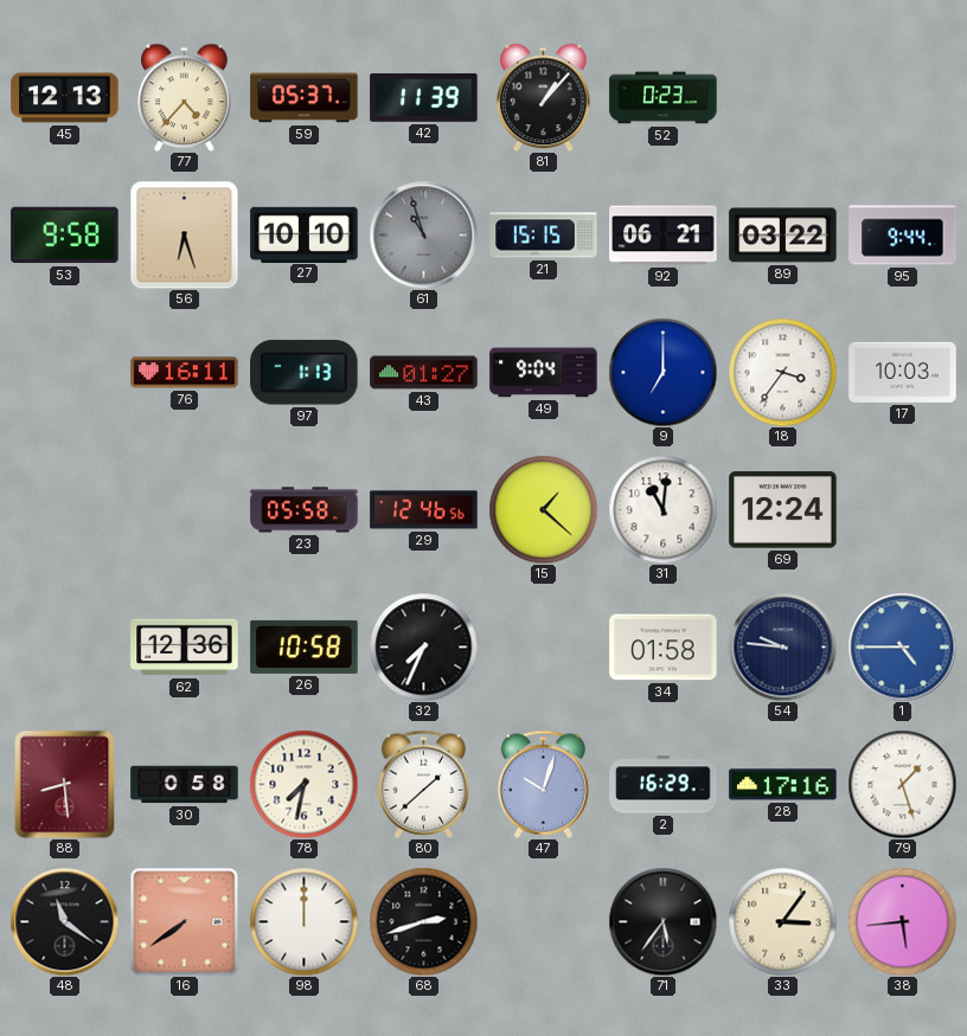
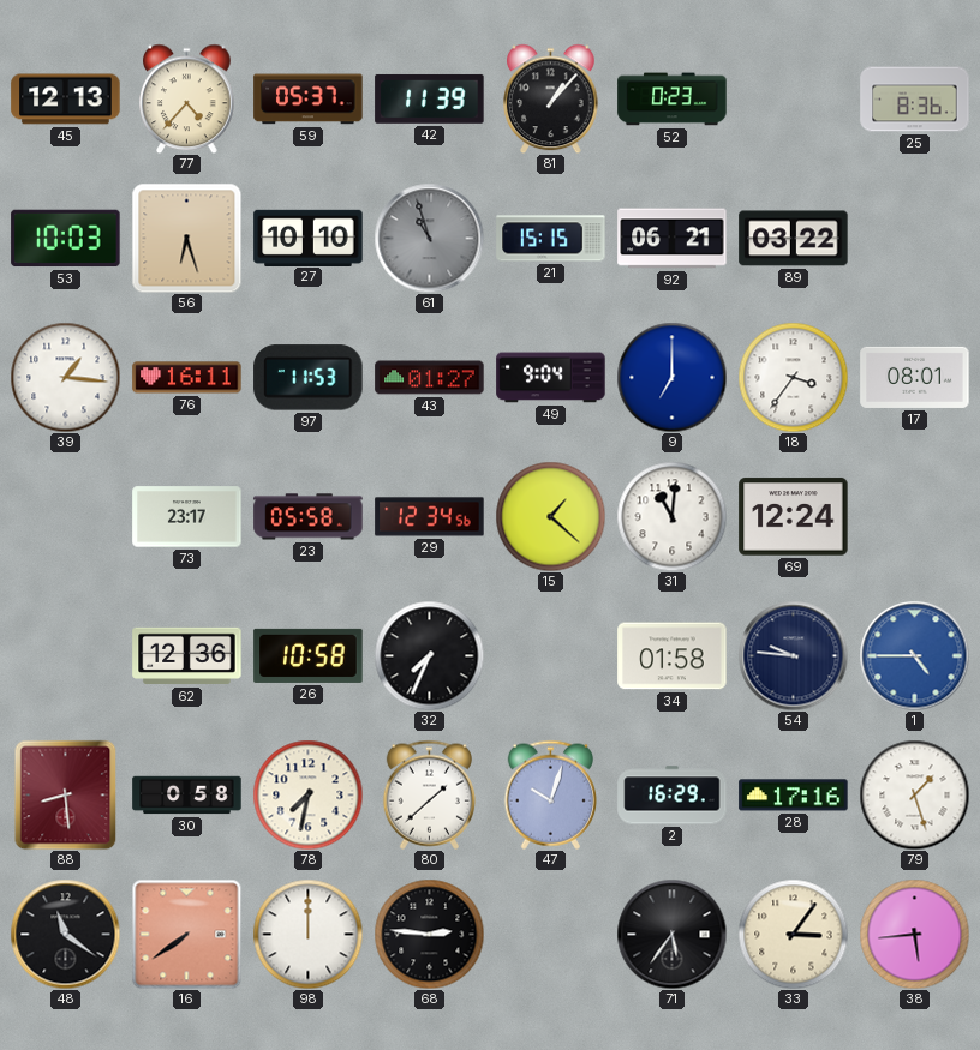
25: none -> 8:36
53: 9:58 -> 10:03
95: 9:44 -> none
39: none -> 1:16
97: 1:13 -> 11:53
17: 10:03 -> 08:01
73: none -> 23:17
29: 12:46 -> 12:34
68: 2:42 -> 2:46
